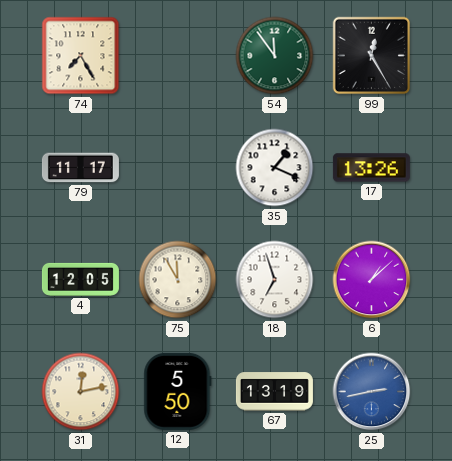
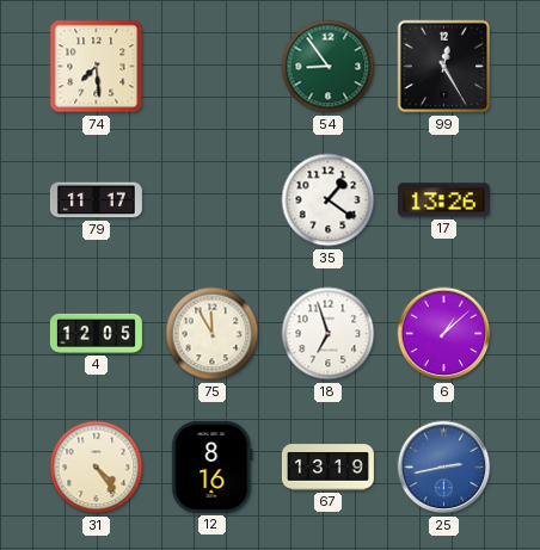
74: 7:25 -> 7:29
54: 11:54 -> 8:54
35: 1:19 -> 1:21
31: 12:13 -> 4:24
12: 5:50 -> 8:16
